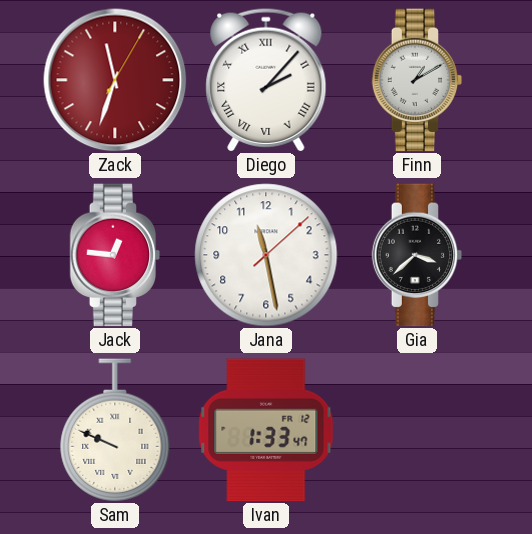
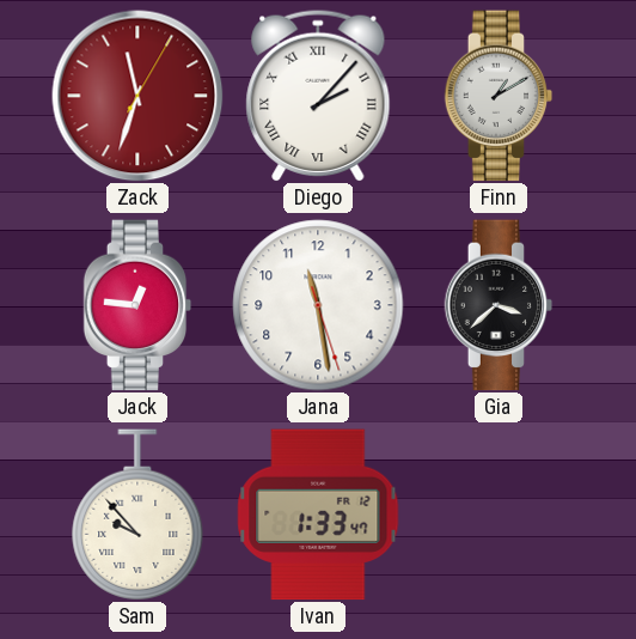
Jana: 11:28:08 -> 11:28:27
Sam: 9:49 -> 9:53
